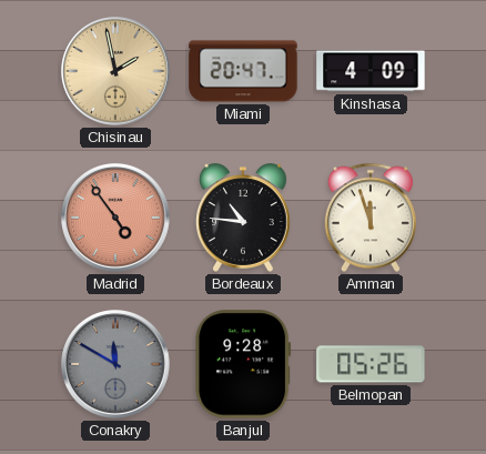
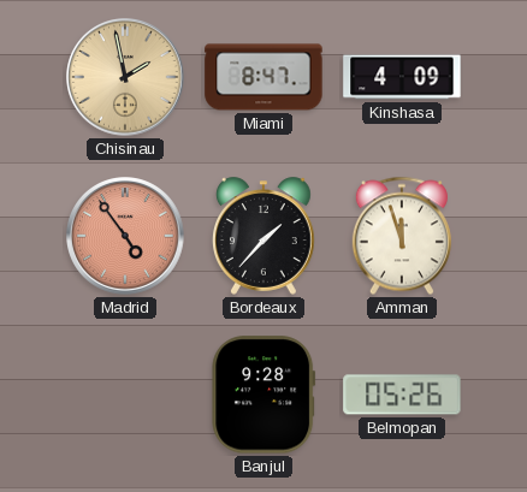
Miami: 20:47 -> 8:47
Bordeaux: 10:46 -> 1:37
Conakry: 11:50 -> none
